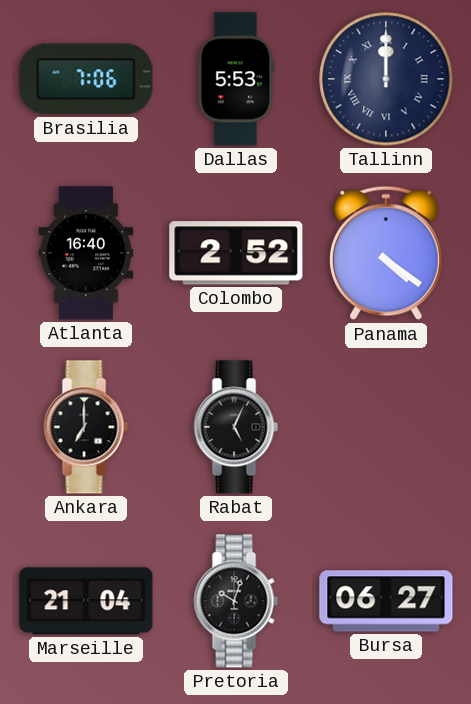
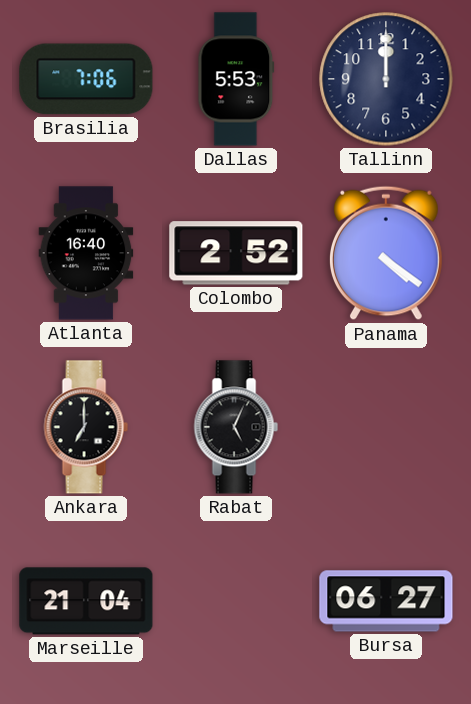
Tallinn numerals: Roman -> Arabic
Pretoria: 10:03 -> none
